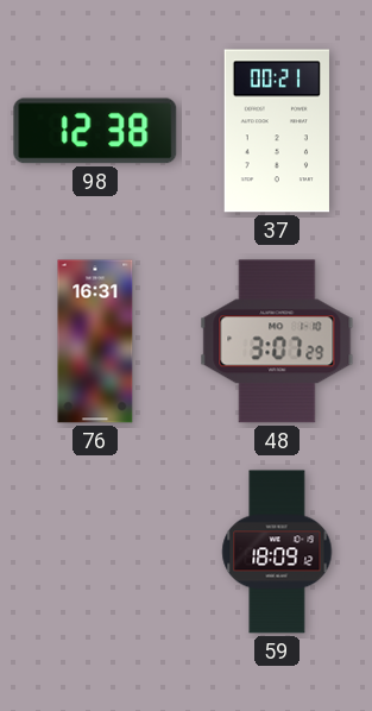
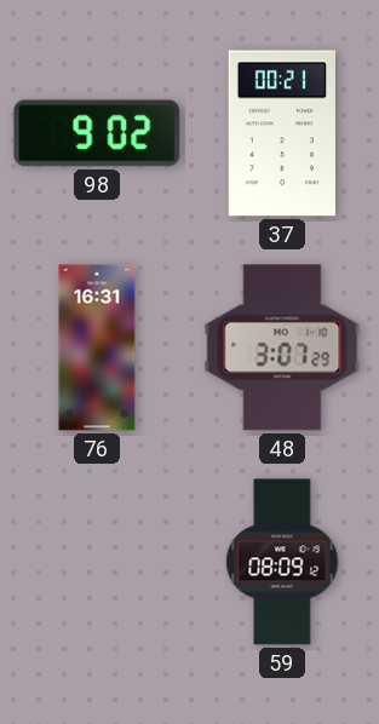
98: 12:38 -> 9:02
59: 18:09 -> 08:09
